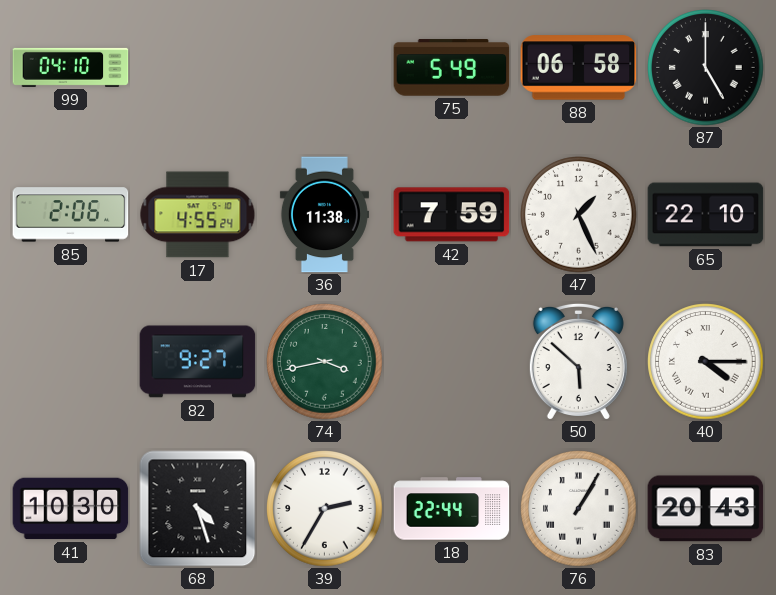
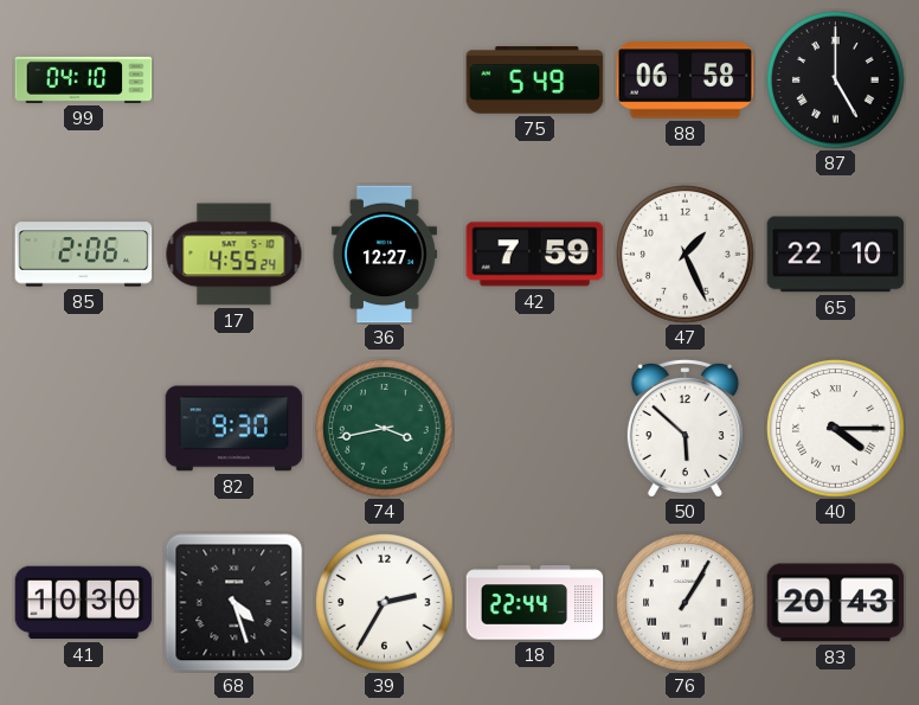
36: 11:38 -> 12:27
82: 9:27 -> 9:30
